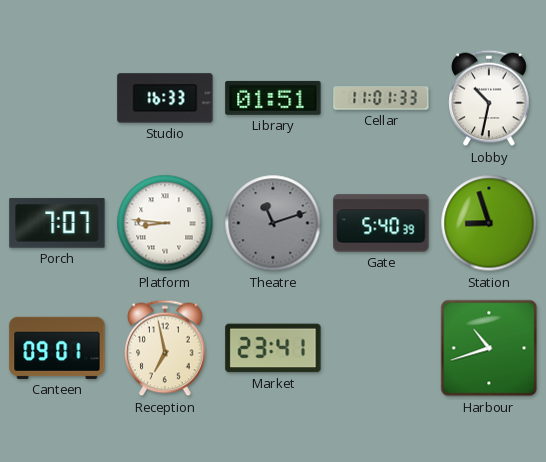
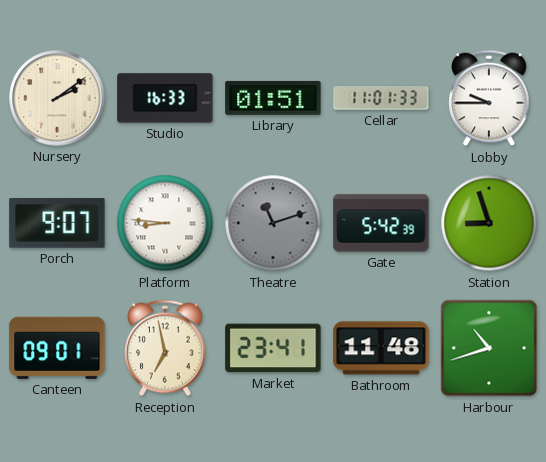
Nursery: none -> 2:09
Lobby: 10:32 -> 9:45
Porch: 7:07 -> 9:07
Gate: 5:40 -> 5:42
Bathroom: none -> 11:48
